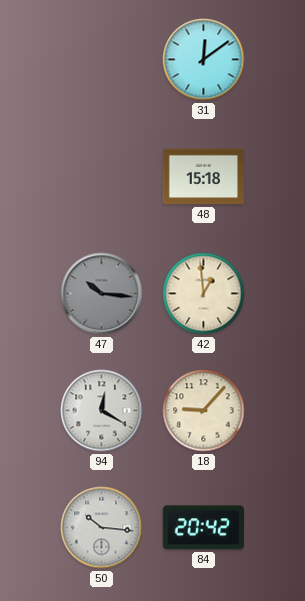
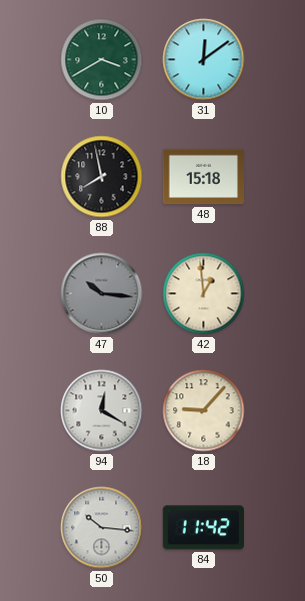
10: none -> 3:40
88: none -> 7:58
84: 20:42 -> 11:42
